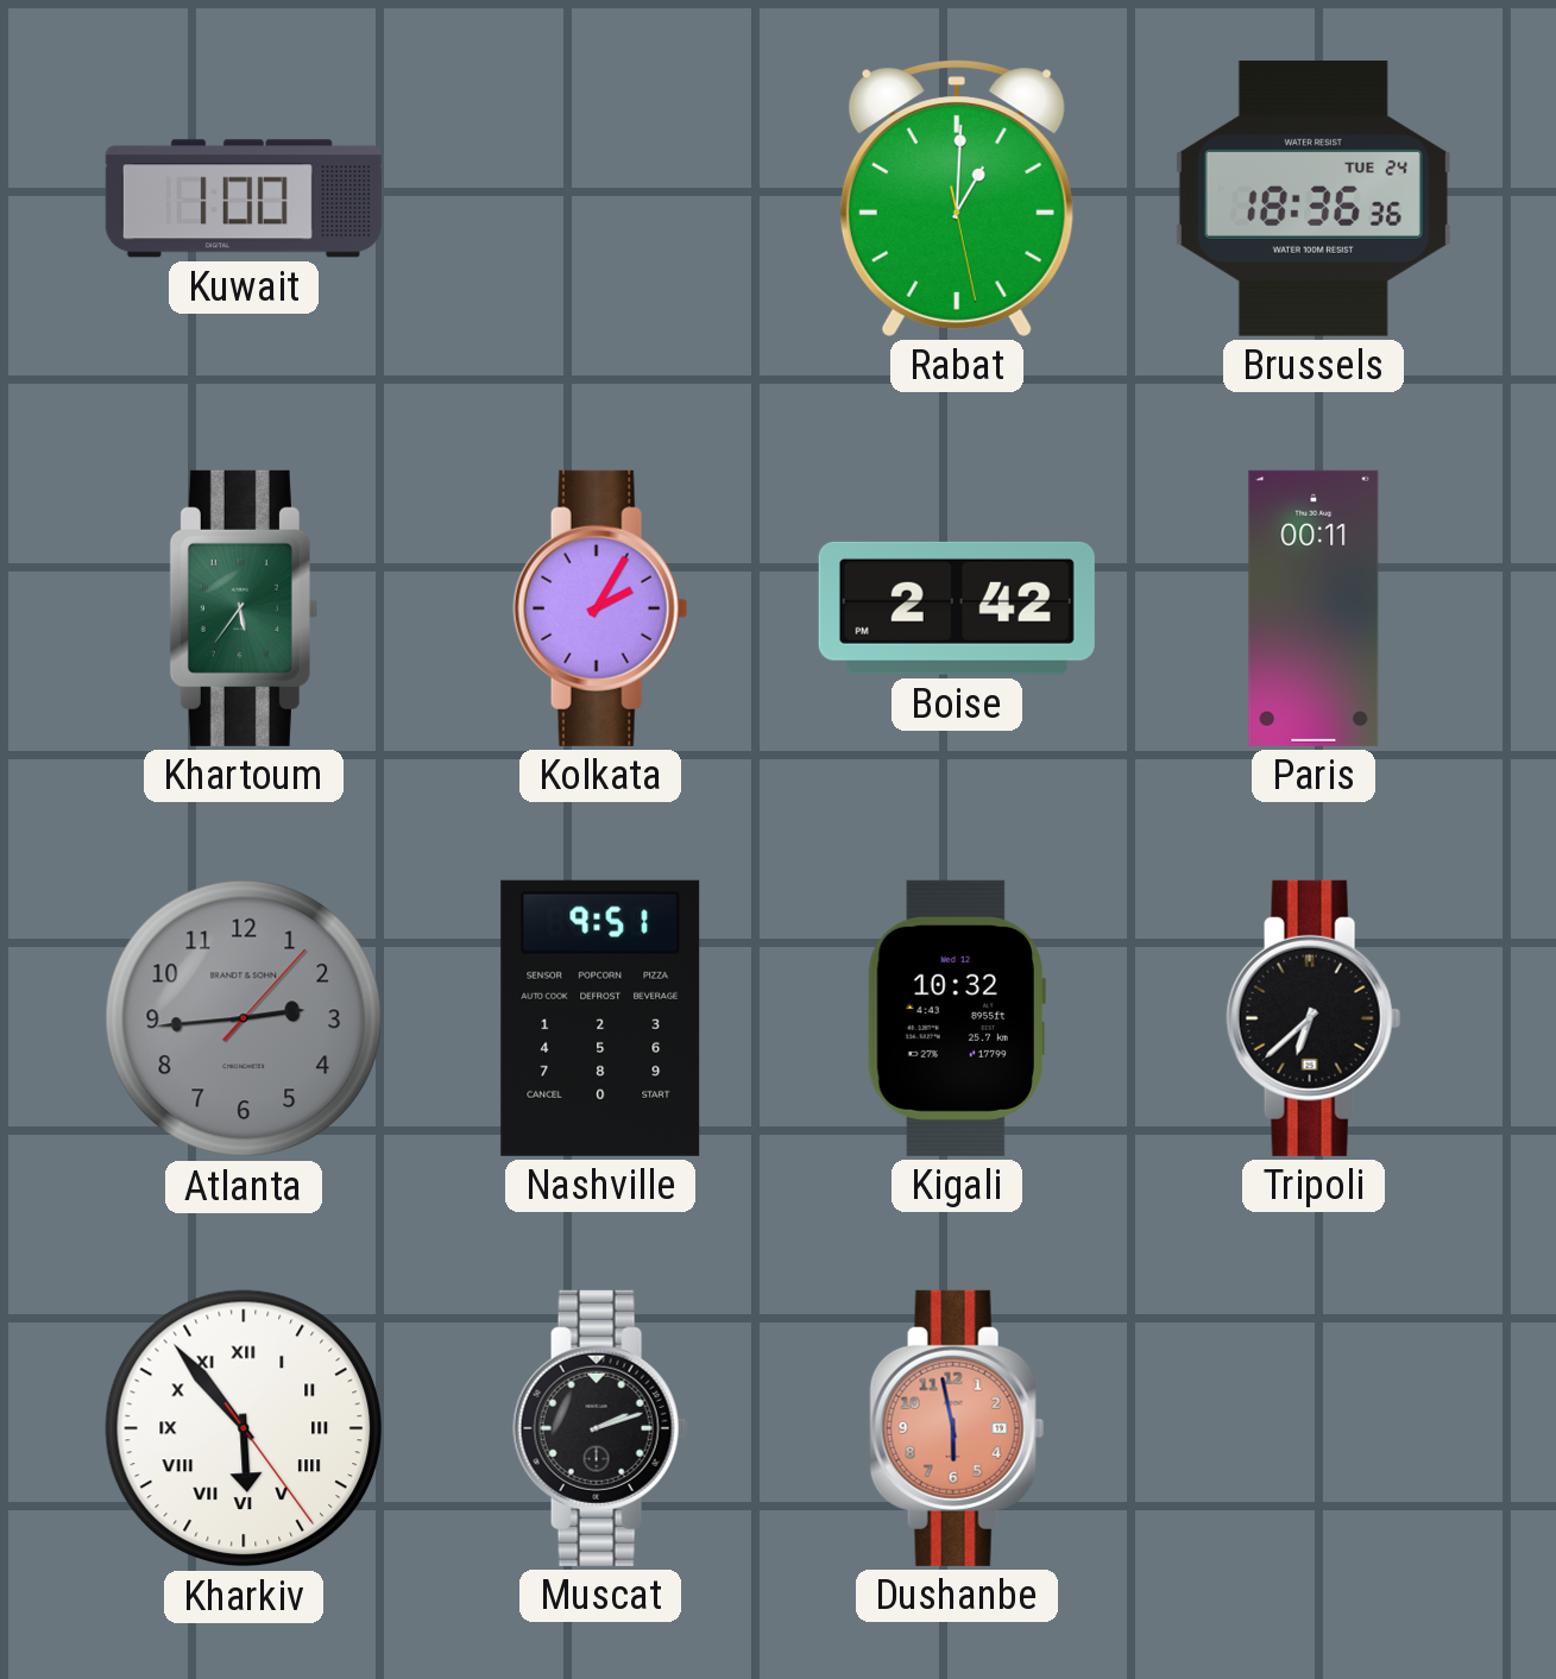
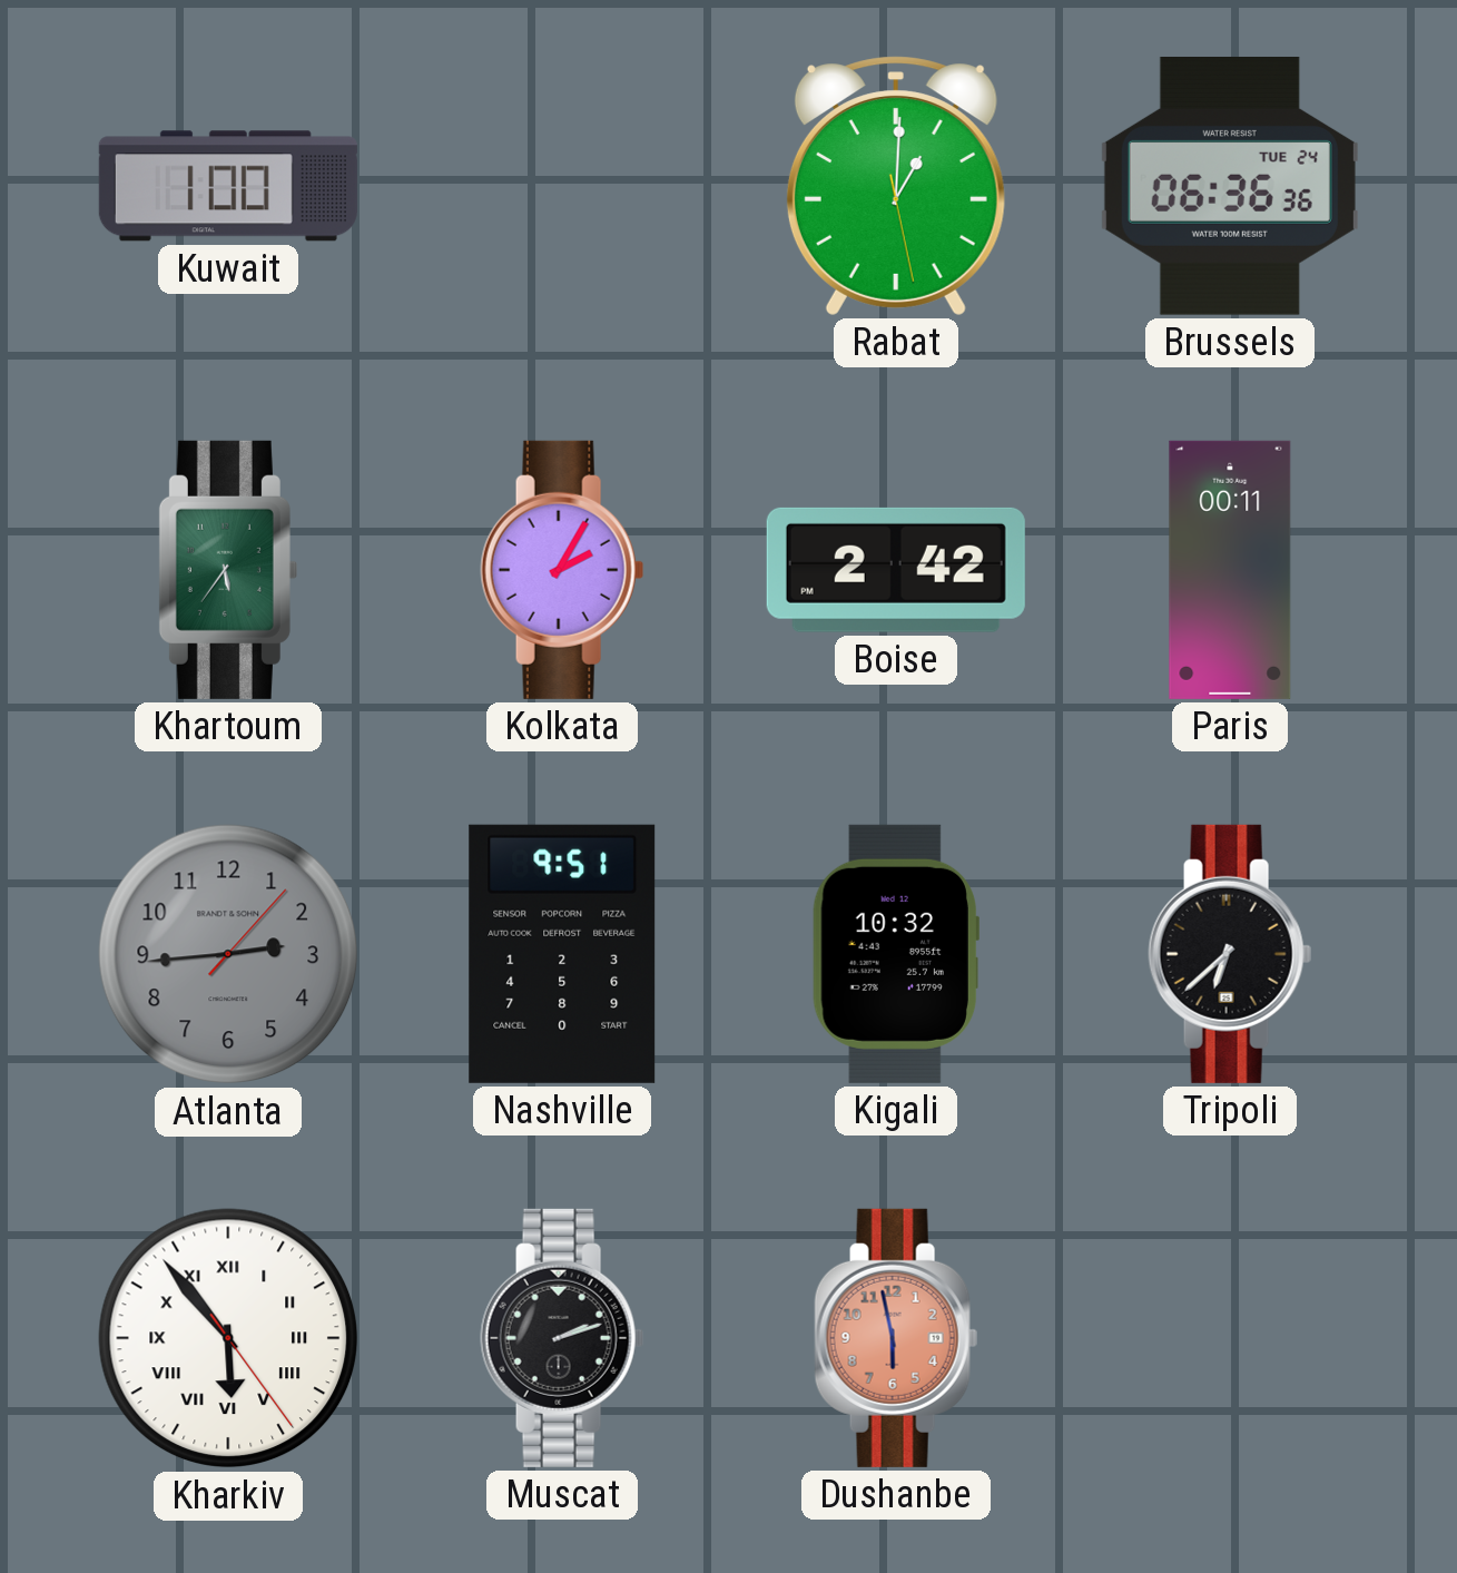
Brussels: 18:36 -> 06:36
